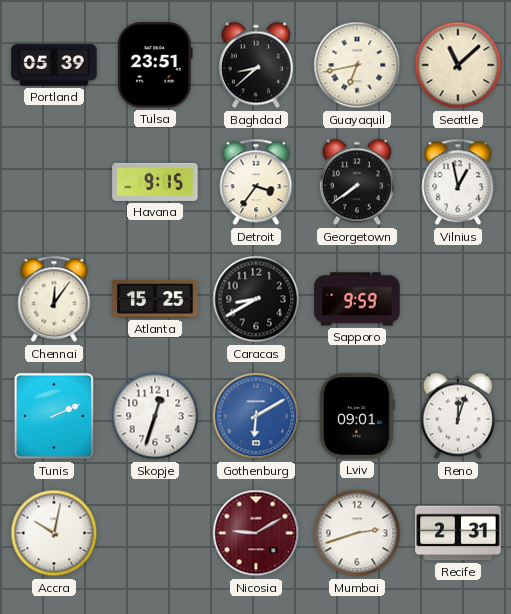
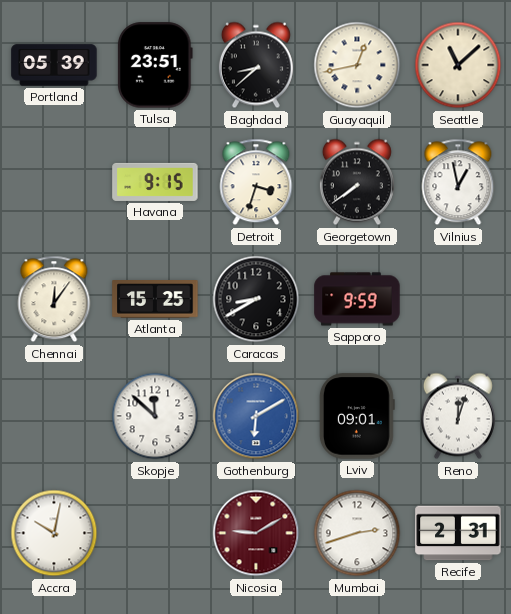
Guayaquil: 6:43 -> 12:43
Detroit: 3:36 -> 3:33
Tunis: 2:11 -> none
Skopje: 12:33 -> 11:52
